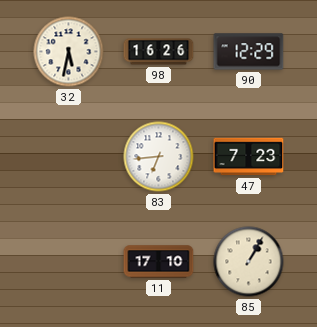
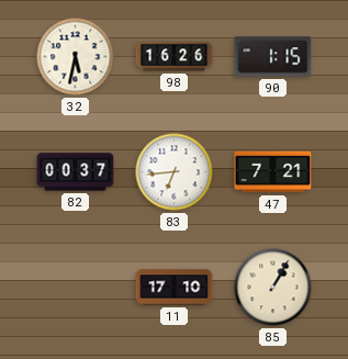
90: 12:29 -> 1:15
82: none -> 00:37
47: 7:23 -> 7:21
